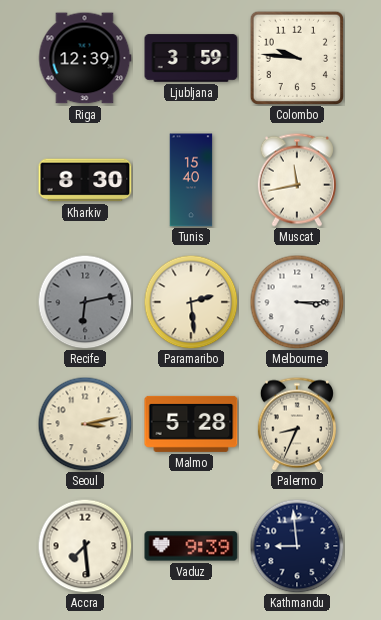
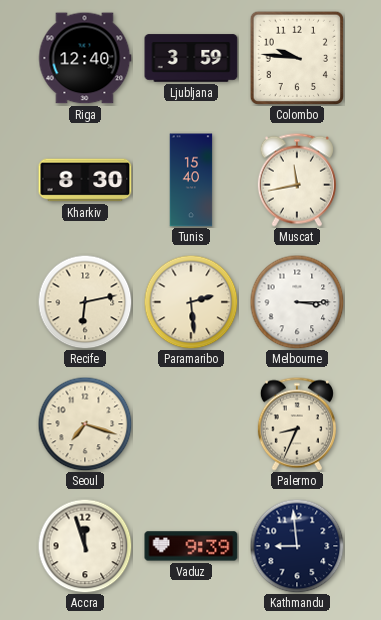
Riga: 12:39 -> 12:40
Recife dial: grey -> cream
Seoul: 3:13 -> 7:18
Malmo: 5:28 -> none
Accra: 7:29 -> 11:57
